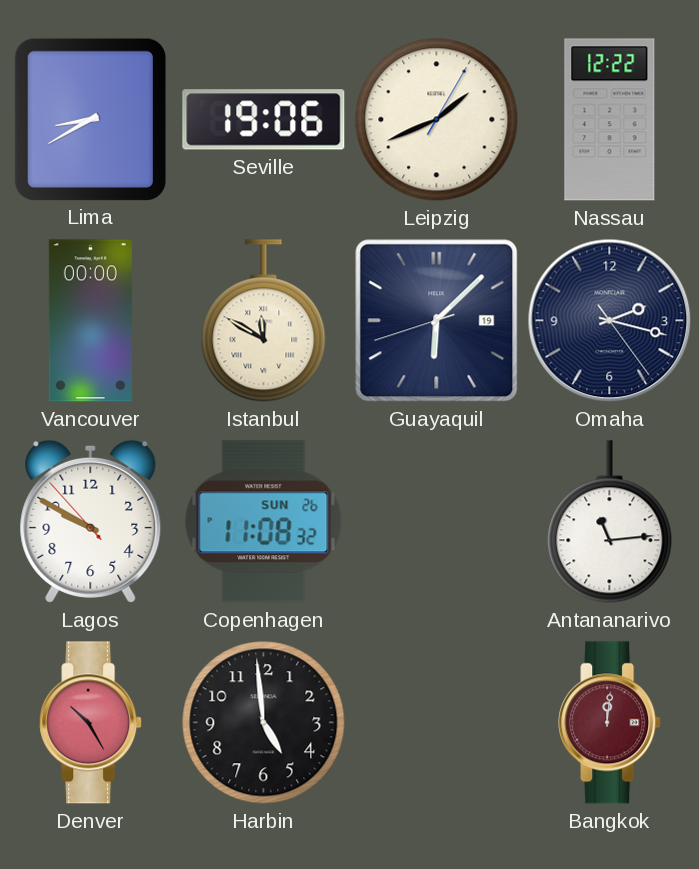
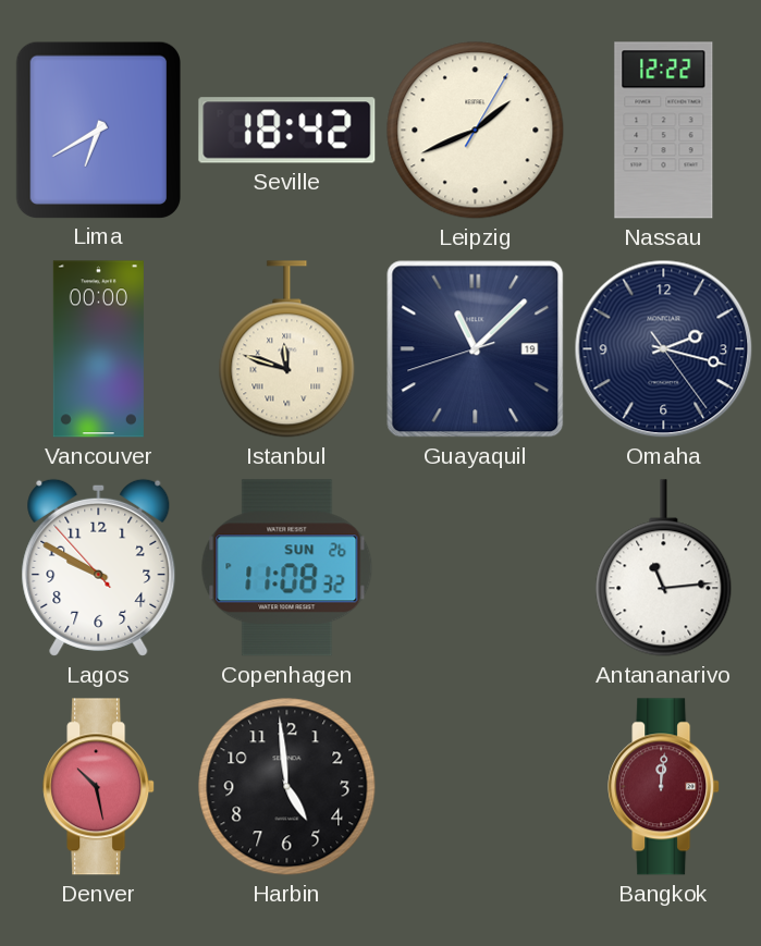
Lima: 8:40 -> 6:40
Seville: 19:06 -> 18:42
Istanbul: 11:50 -> 11:48
Guayaquil: 6:07 -> 11:07
Denver: 10:25 -> 10:28
